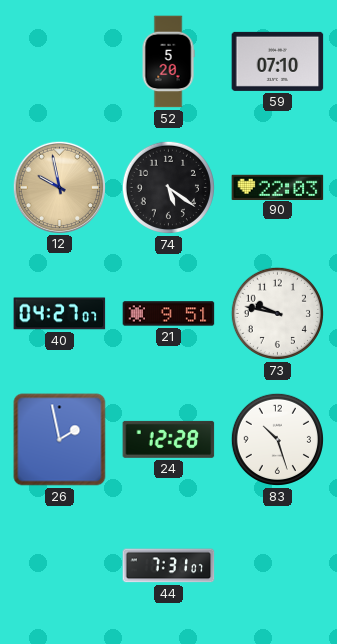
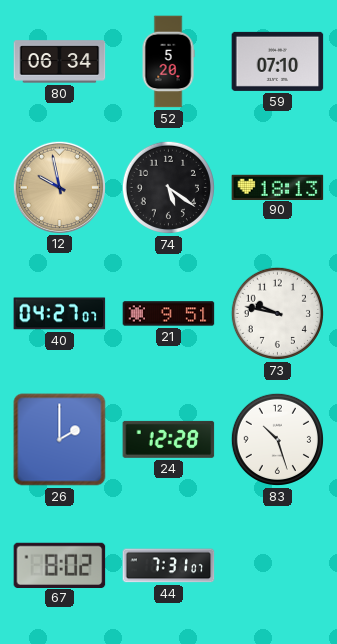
80: none -> 06:34
90: 22:03 -> 18:13
26: 1:58 -> 2:00
67: none -> 8:02
